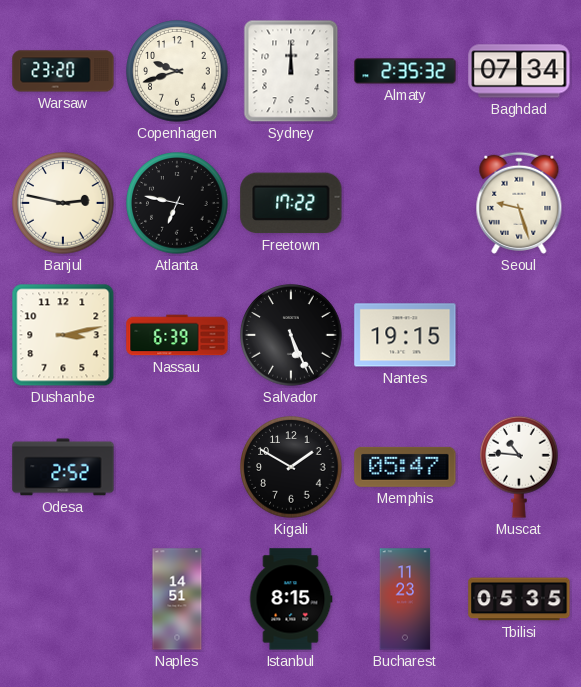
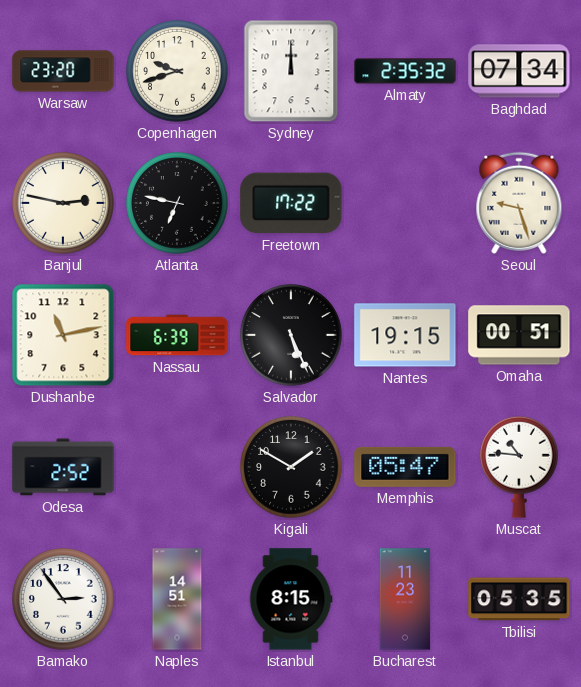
Dushanbe: 3:13 -> 11:13
Omaha: none -> 00:51
Bamako: none -> 2:54
